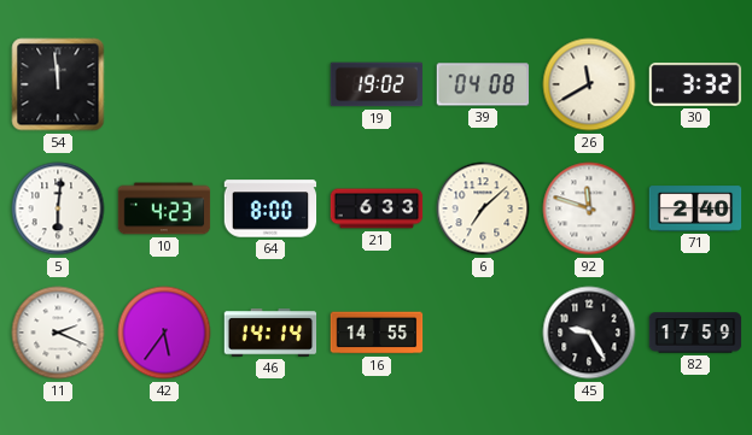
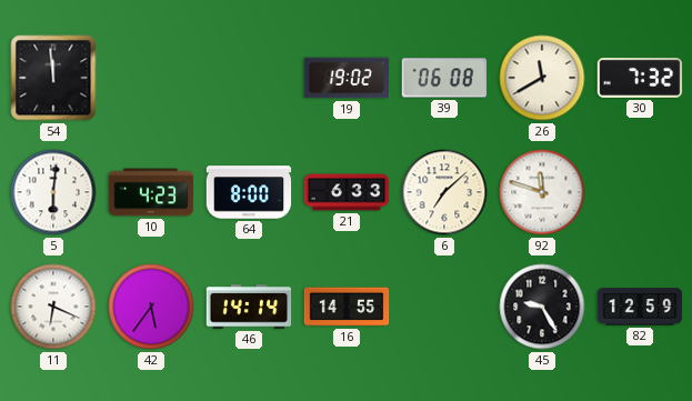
39: 04:08 -> 06:08
30: 3:32 -> 7:32
71: 2:40 -> none
11: 2:19 -> 6:19
82: 17:59 -> 12:59
